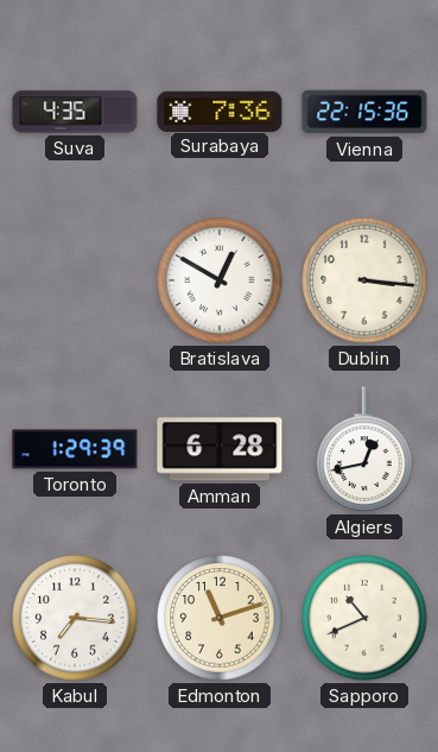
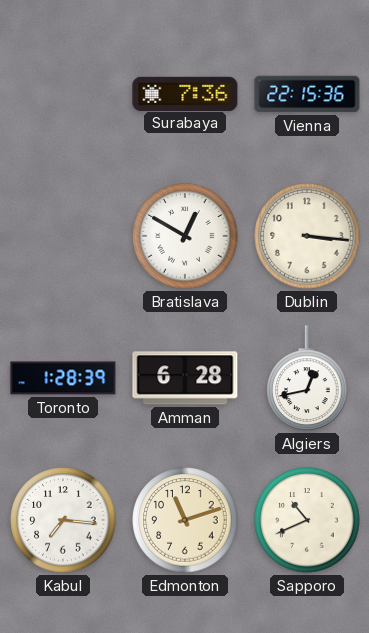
Suva: 4:35 -> none
Toronto: 1:29 -> 1:28
